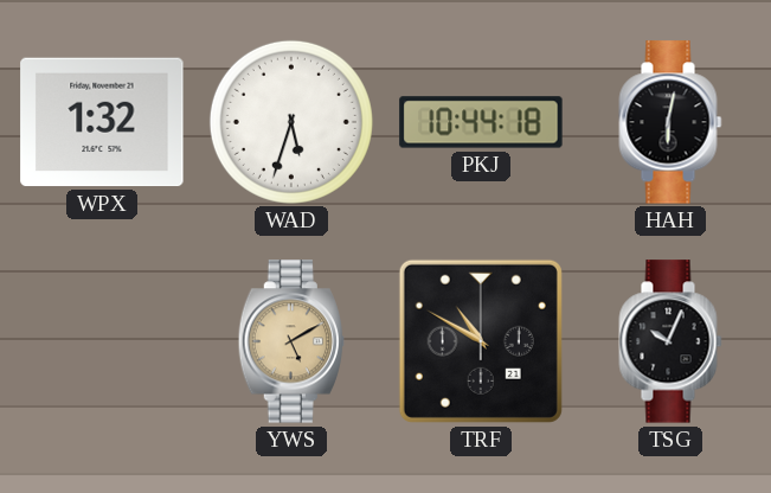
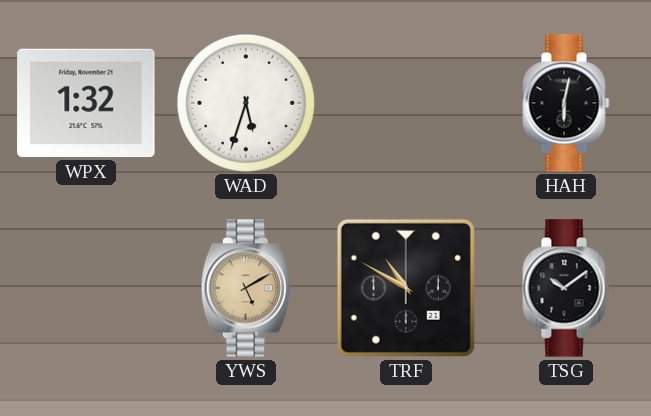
PKJ: 10:44 -> none
TSG: 10:04 -> 10:09
